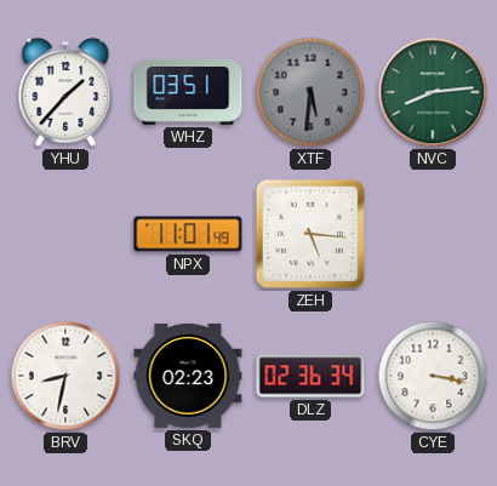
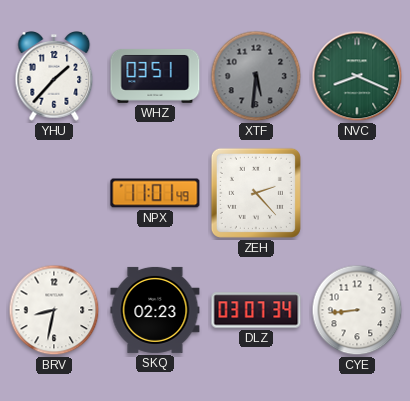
NVC: 8:14 -> 8:19
ZEH: 5:16 -> 2:23
DLZ: 02:36 -> 03:07
CYE: 3:17 -> 8:44
